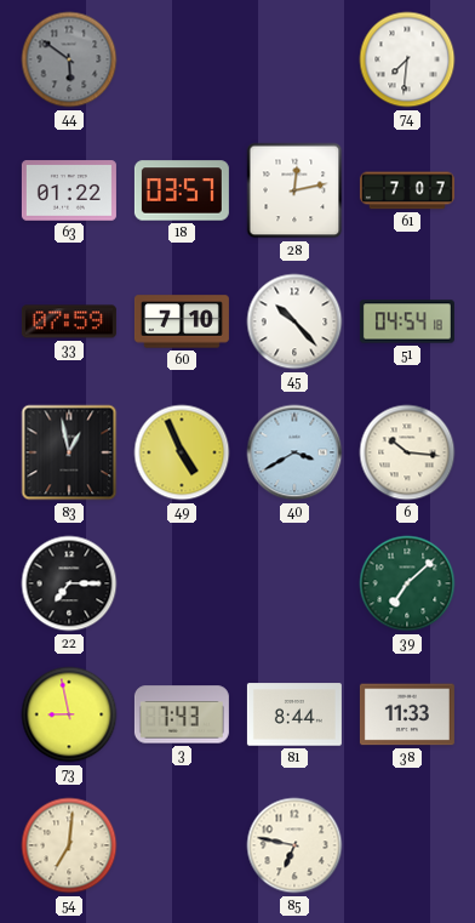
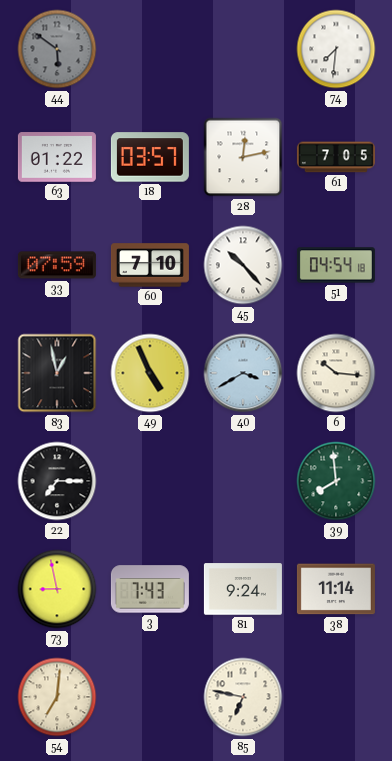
61: 7:07 -> 7:05
39: 7:08 -> 7:59
81: 8:44 -> 9:24
38: 11:33 -> 11:14
